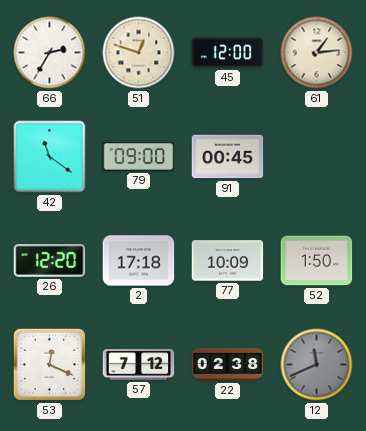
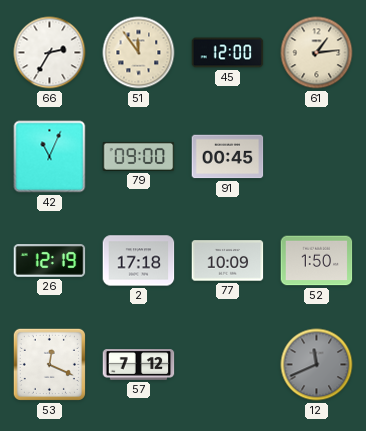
51: 12:48 -> 11:54
42: 11:21 -> 11:04
26: 12:20 -> 12:19
22: 02:38 -> none
